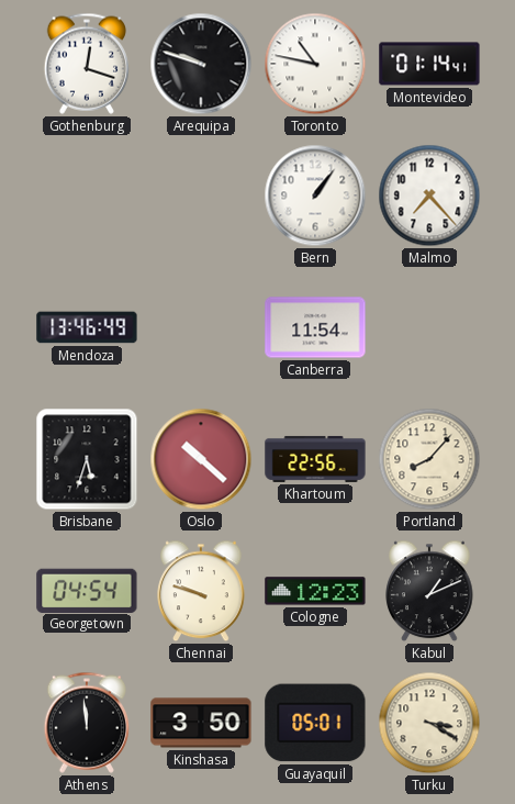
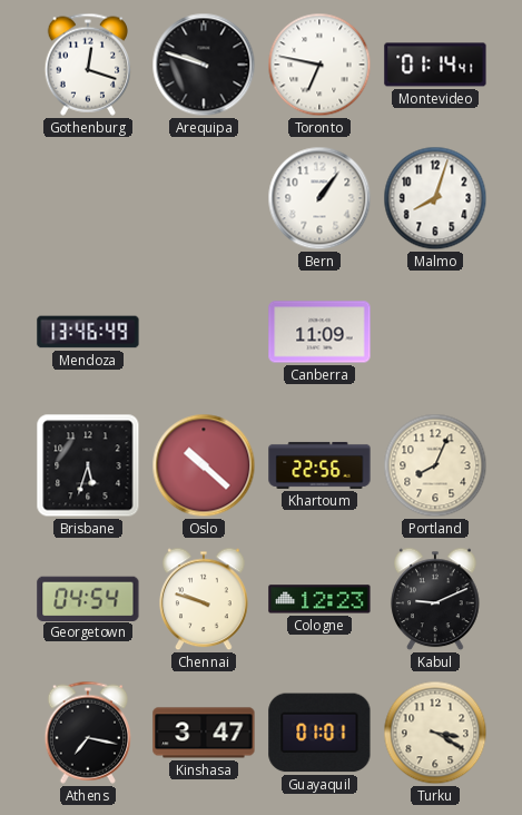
Toronto: 10:47 -> 6:47
Malmo: 7:23 -> 8:03
Canberra: 11:54 -> 11:09
Portland: 8:07 -> 8:04
Kabul: 1:11 -> 9:11
Athens: 11:59 -> 7:17
Kinshasa: 3:50 -> 3:47
Guayaquil: 05:01 -> 01:01
